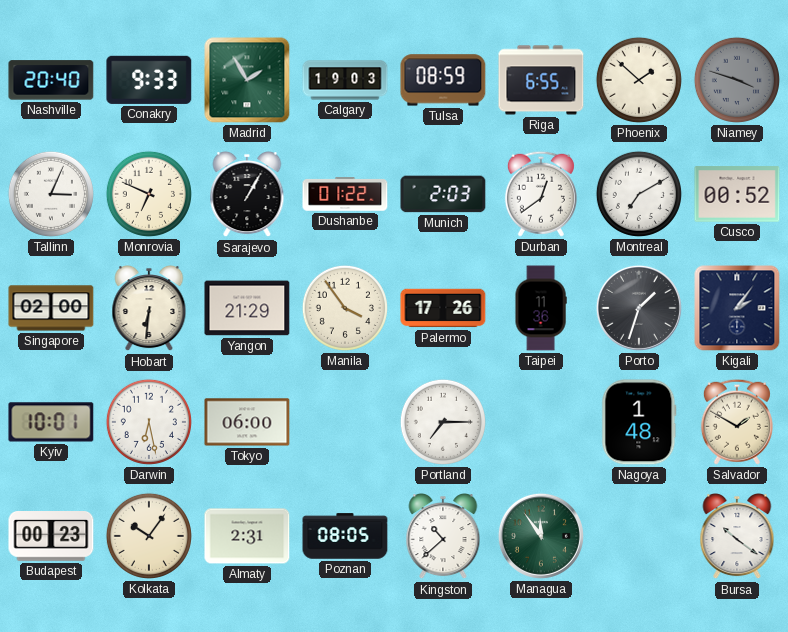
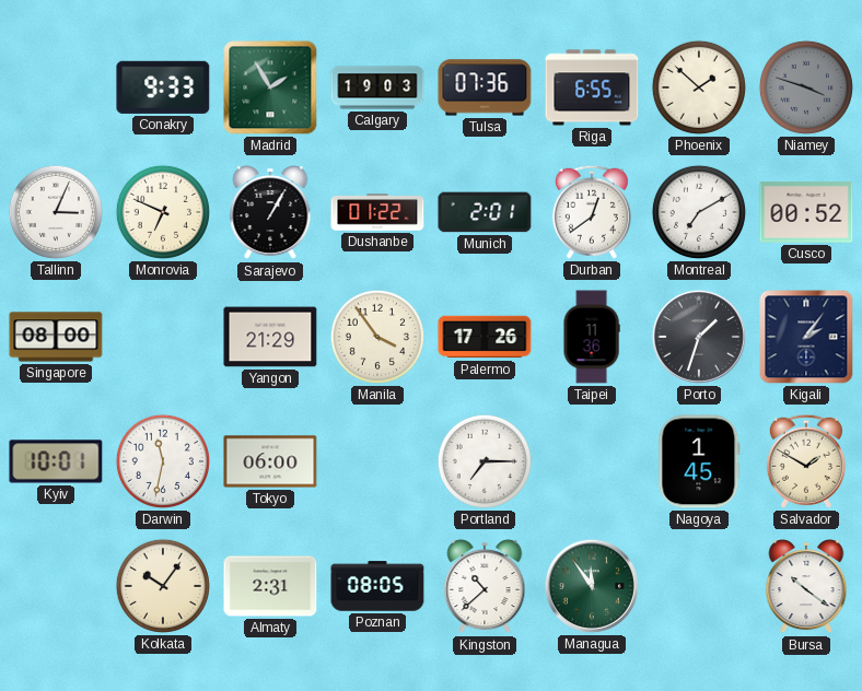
Nashville: 20:40 -> none
Tulsa: 08:59 -> 07:36
Munich: 2:03 -> 2:01
Singapore: 02:00 -> 08:00
Hobart: 6:31 -> none
Darwin: 6:28 -> 11:32
Nagoya: 1:48 -> 1:45
Budapest: 00:23 -> none
